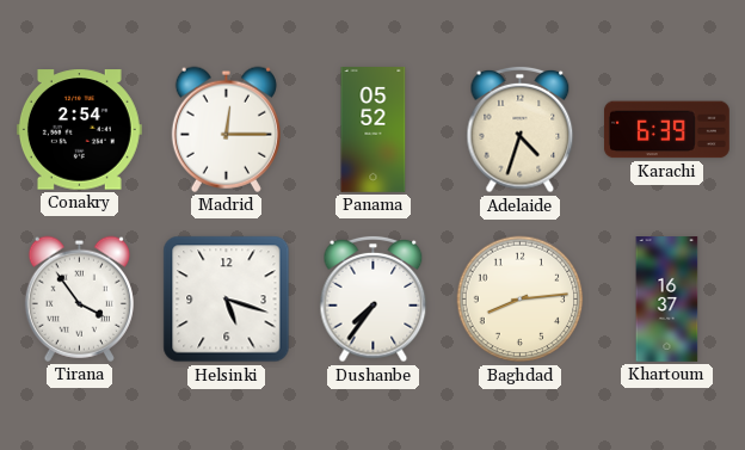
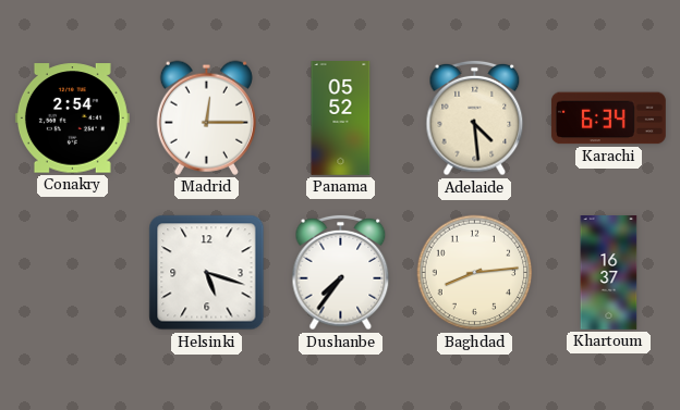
Adelaide: 4:33 -> 4:29
Karachi: 6:39 -> 6:34
Tirana: 3:54 -> none
